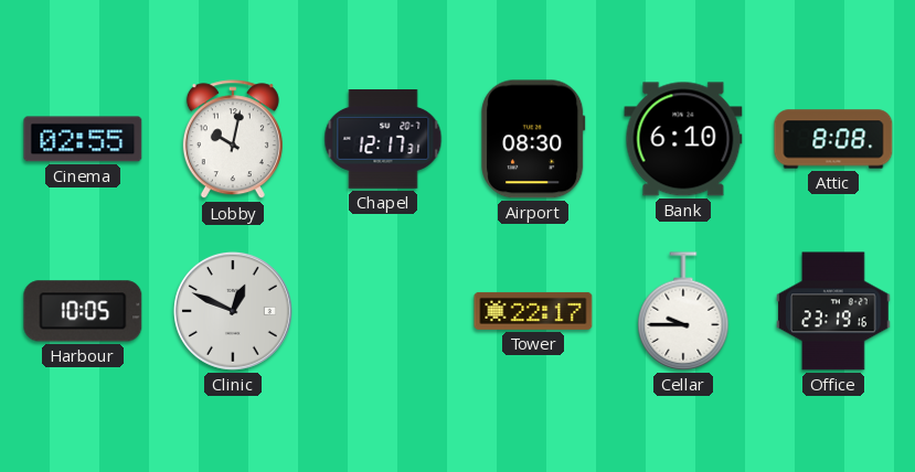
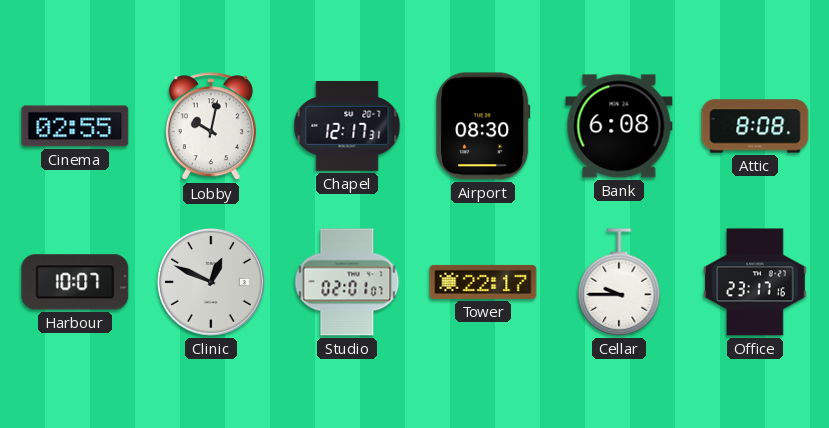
Bank: 6:10 -> 6:08
Harbour: 10:05 -> 10:07
Studio: none -> 02:01
Office: 23:19 -> 23:17
